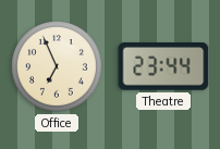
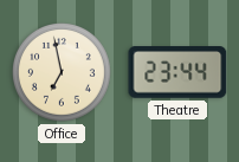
Office: 6:56 -> 6:58
